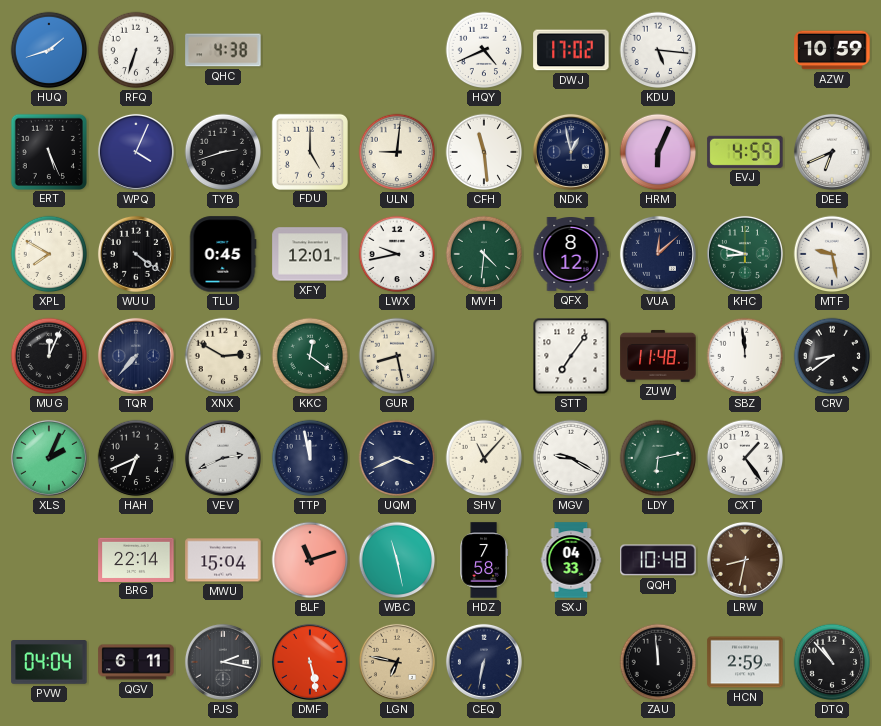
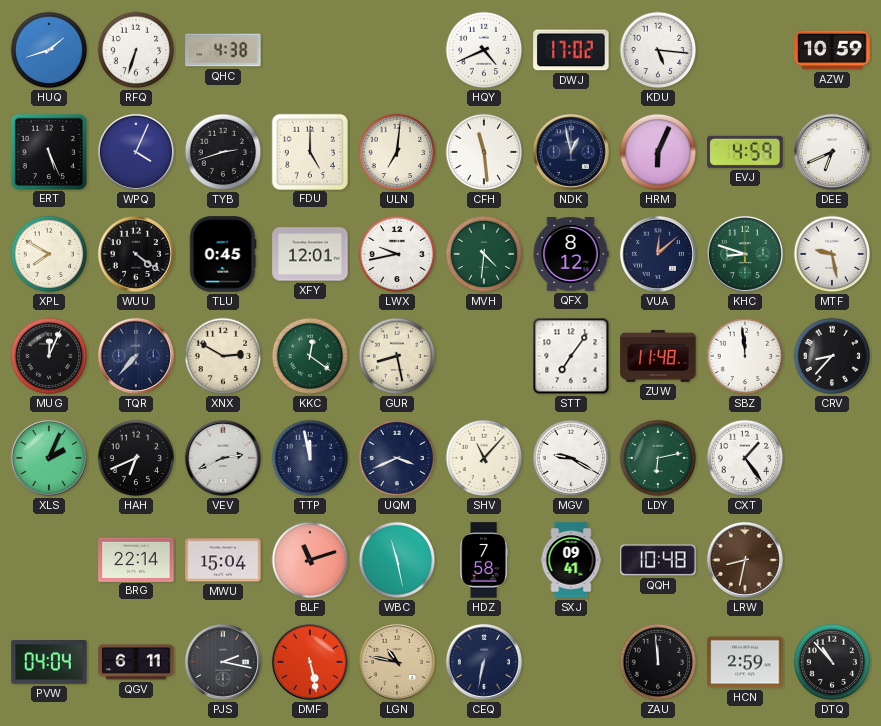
ULN: 9:01 -> 7:01
CRV: 8:39 -> 8:37
SXJ: 04:33 -> 09:41
LGN: 6:47 -> 10:47
